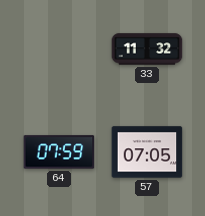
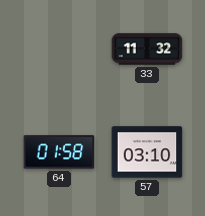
64: 07:59 -> 01:58
57: 07:05 -> 03:10
